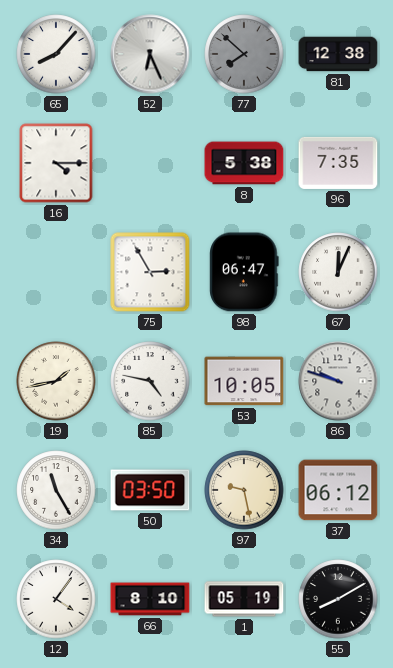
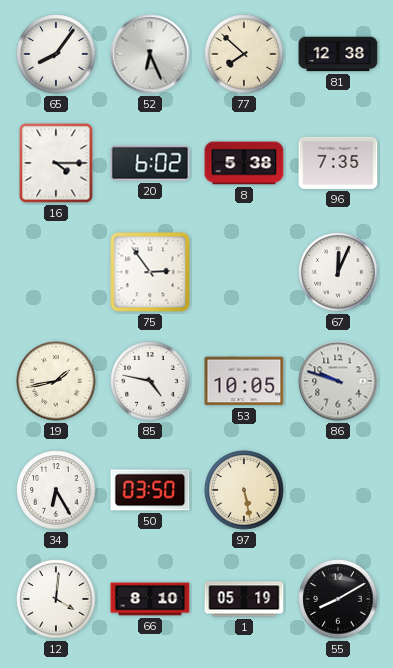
65: 8:07 -> 8:06
77 dial: grey -> cream
20: none -> 6:02
75: 2:55 -> 2:54
98: 06:47 -> none
34: 11:25 -> 6:25
97: 9:28 -> 5:28
37: 06:12 -> none
12: 4:06 -> 4:01
